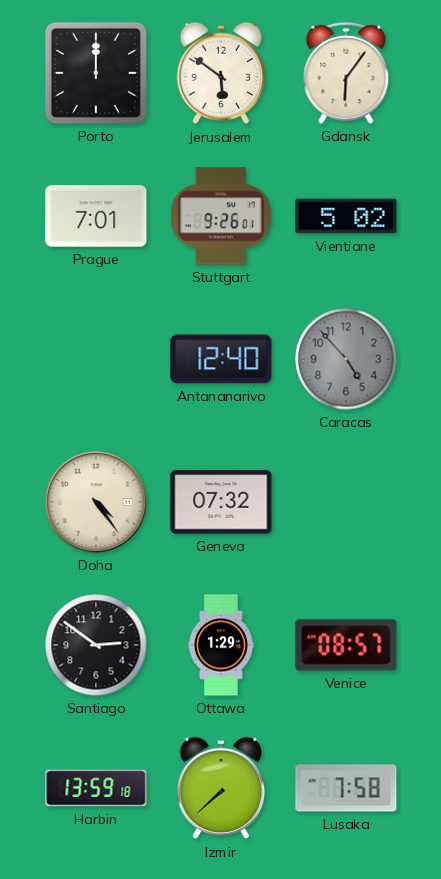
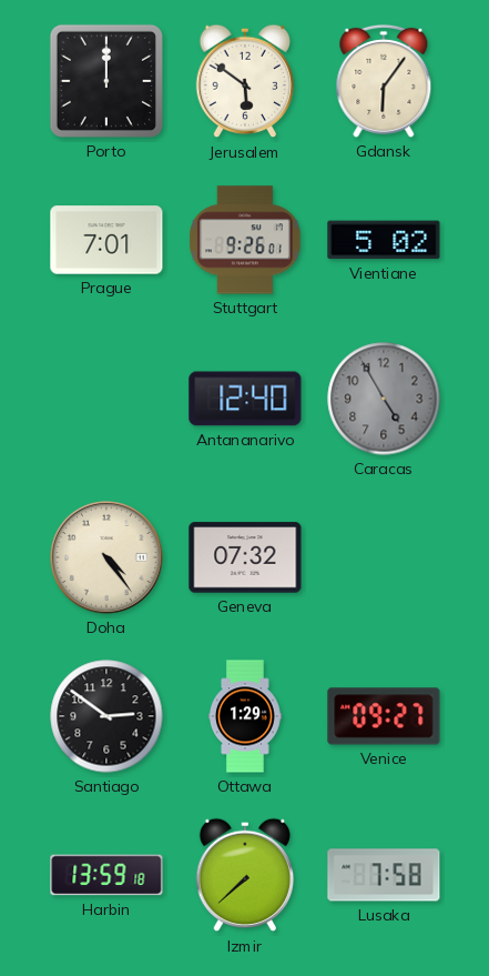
Caracas: 4:53 -> 4:55
Venice: 08:57 -> 09:27
